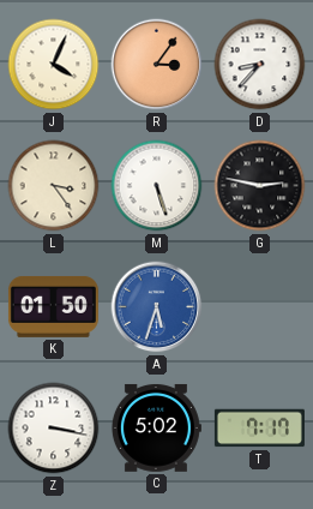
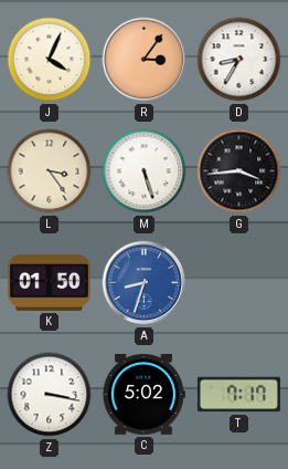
D: 8:37 -> 8:35
G: 2:47 -> 3:44
A: 5:33 -> 8:33
